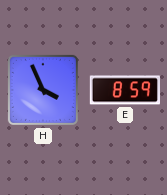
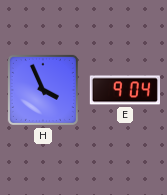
E: 8:59 -> 9:04
